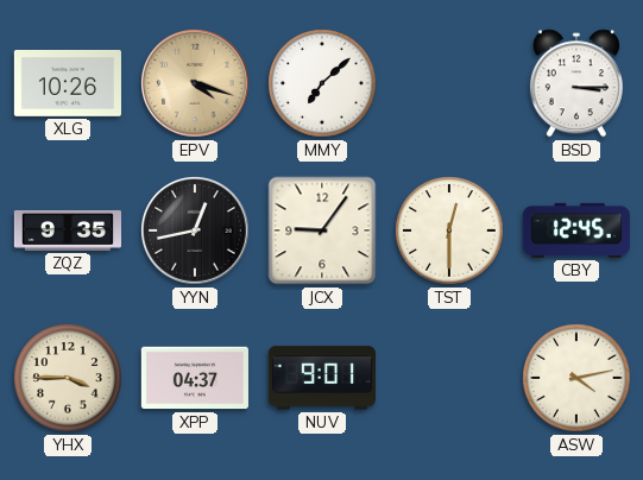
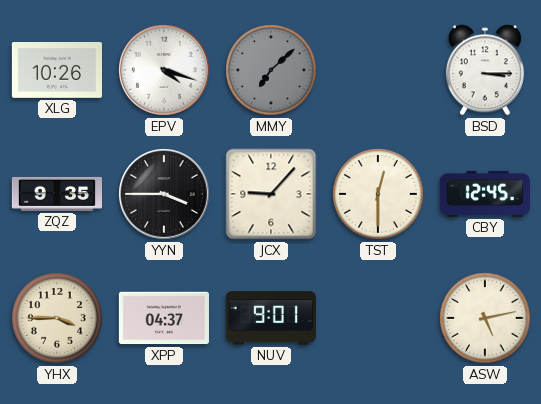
EPV dial: champagne -> white
MMY dial: white -> grey
YYN: 12:43 -> 3:45
JCX: 9:06 -> 9:07
ASW: 4:13 -> 5:13
